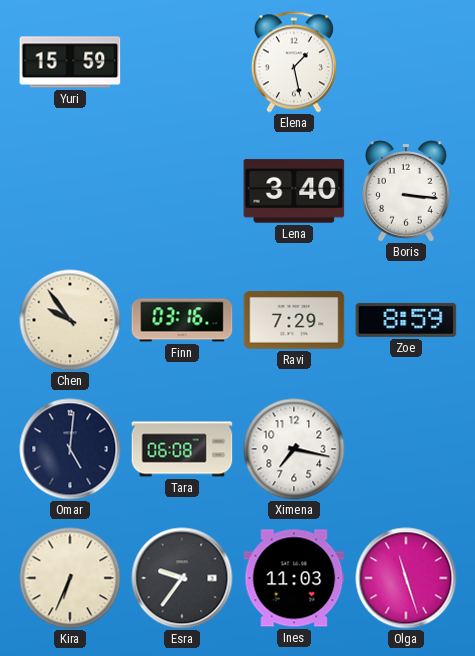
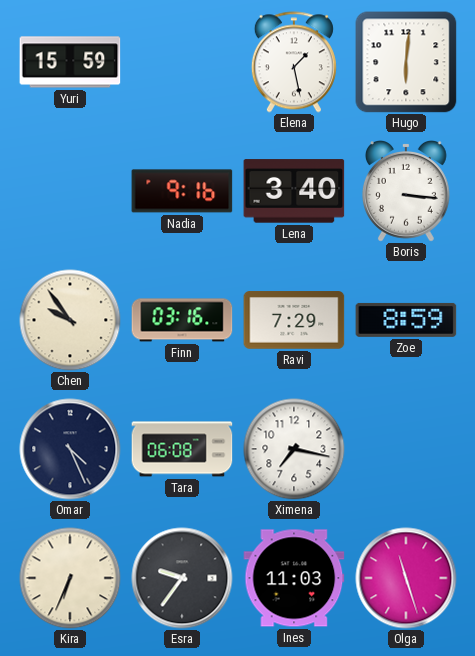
Hugo: none -> 6:01
Nadia: none -> 9:16
Omar: 5:01 -> 4:26
